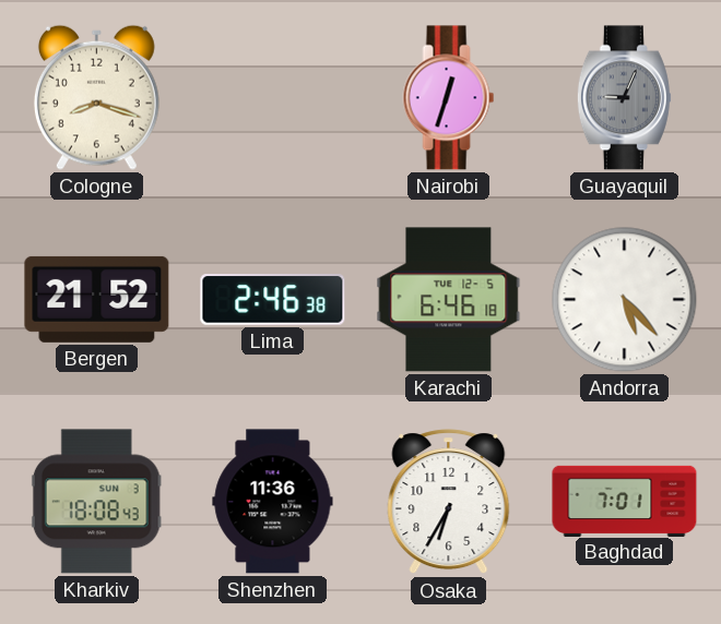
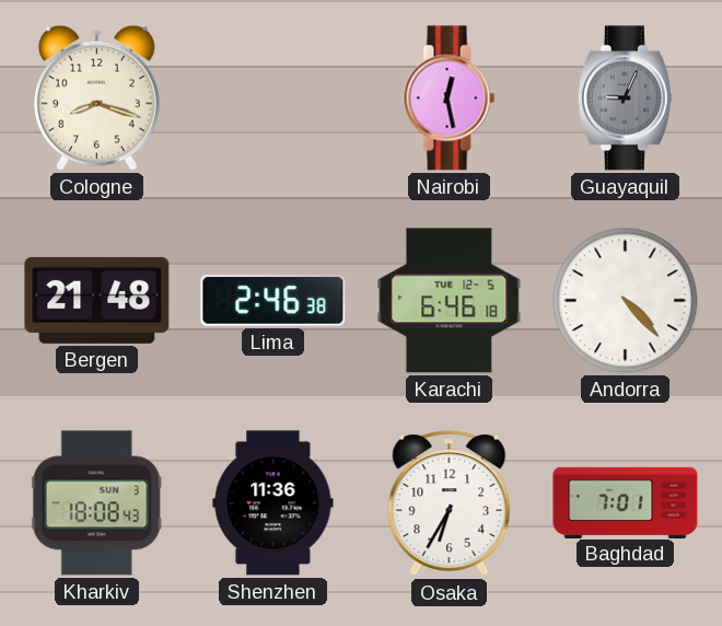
Nairobi: 12:33 -> 12:28
Bergen: 21:52 -> 21:48
Andorra: 5:23 -> 4:23
